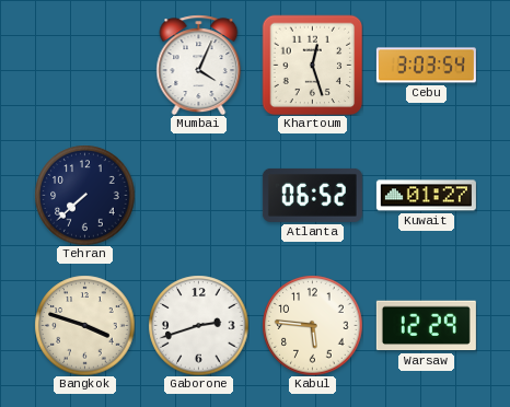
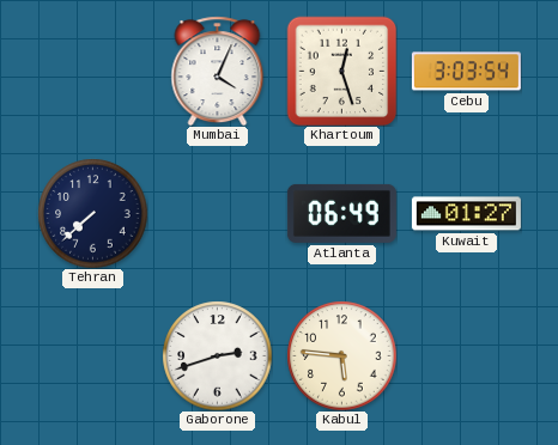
Atlanta: 06:52 -> 06:49
Bangkok: 3:48 -> none
Warsaw: 12:29 -> none
